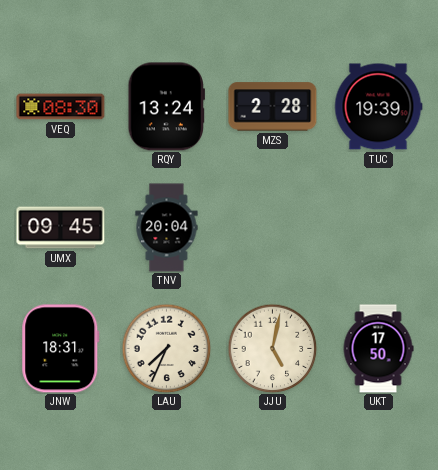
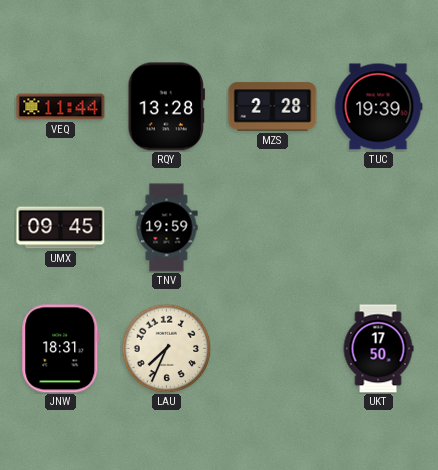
VEQ: 08:30 -> 11:44
RQY: 13:24 -> 13:28
TNV: 20:04 -> 19:59
JJU: 5:02 -> none
